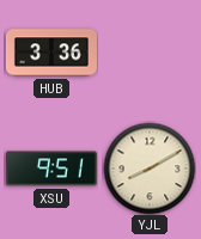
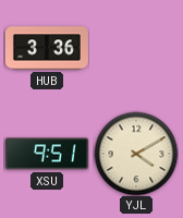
YJL: 8:10 -> 4:10
